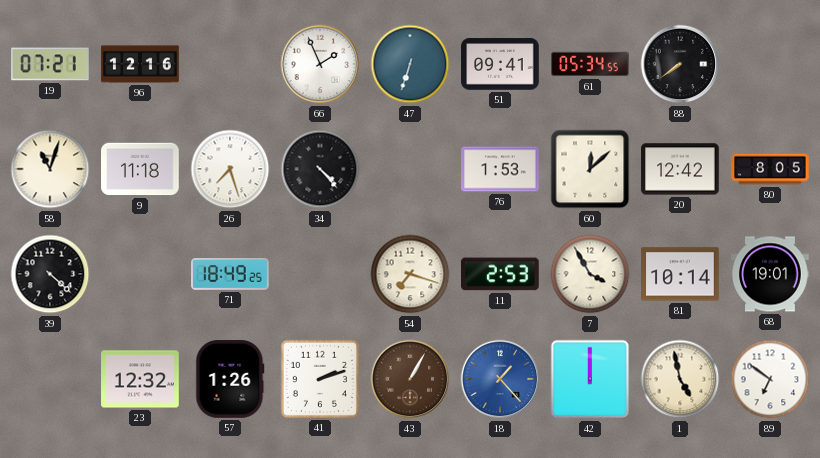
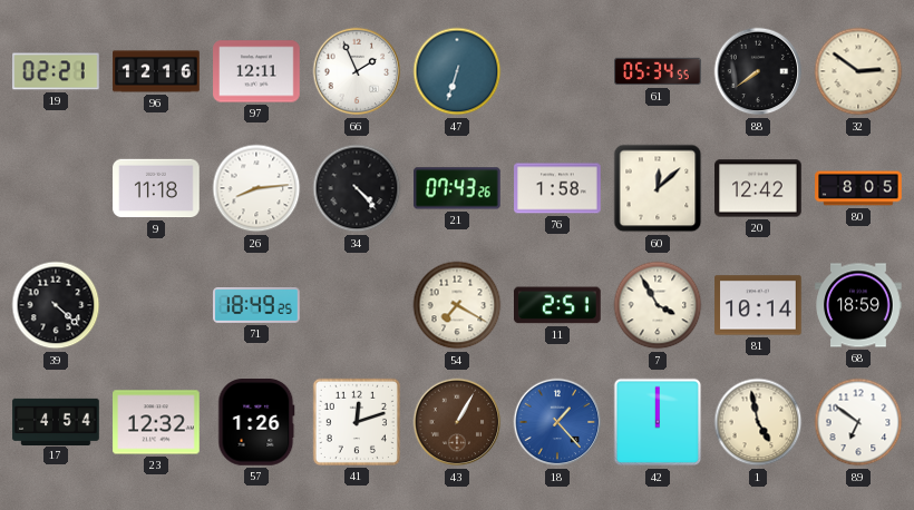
19: 07:21 -> 02:21
97: none -> 12:11
51: 09:41 -> none
32: none -> 2:51
58: 11:03 -> none
26: 7:27 -> 8:14
21: none -> 07:43
76: 1:53 -> 1:58
54: 7:18 -> 7:20
11: 2:53 -> 2:51
68: 19:01 -> 18:59
17: none -> 4:54
41: 2:12 -> 12:12
